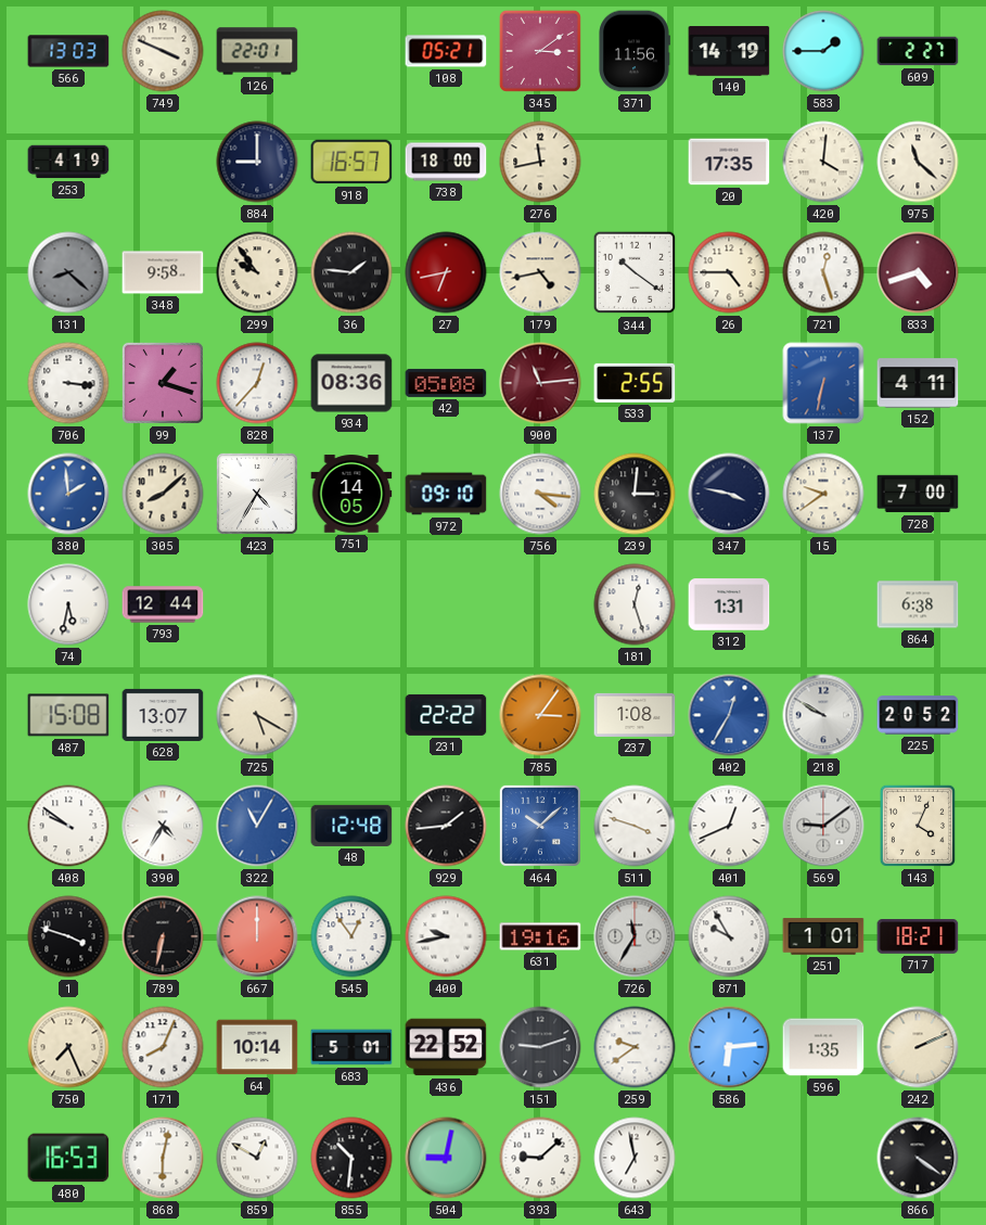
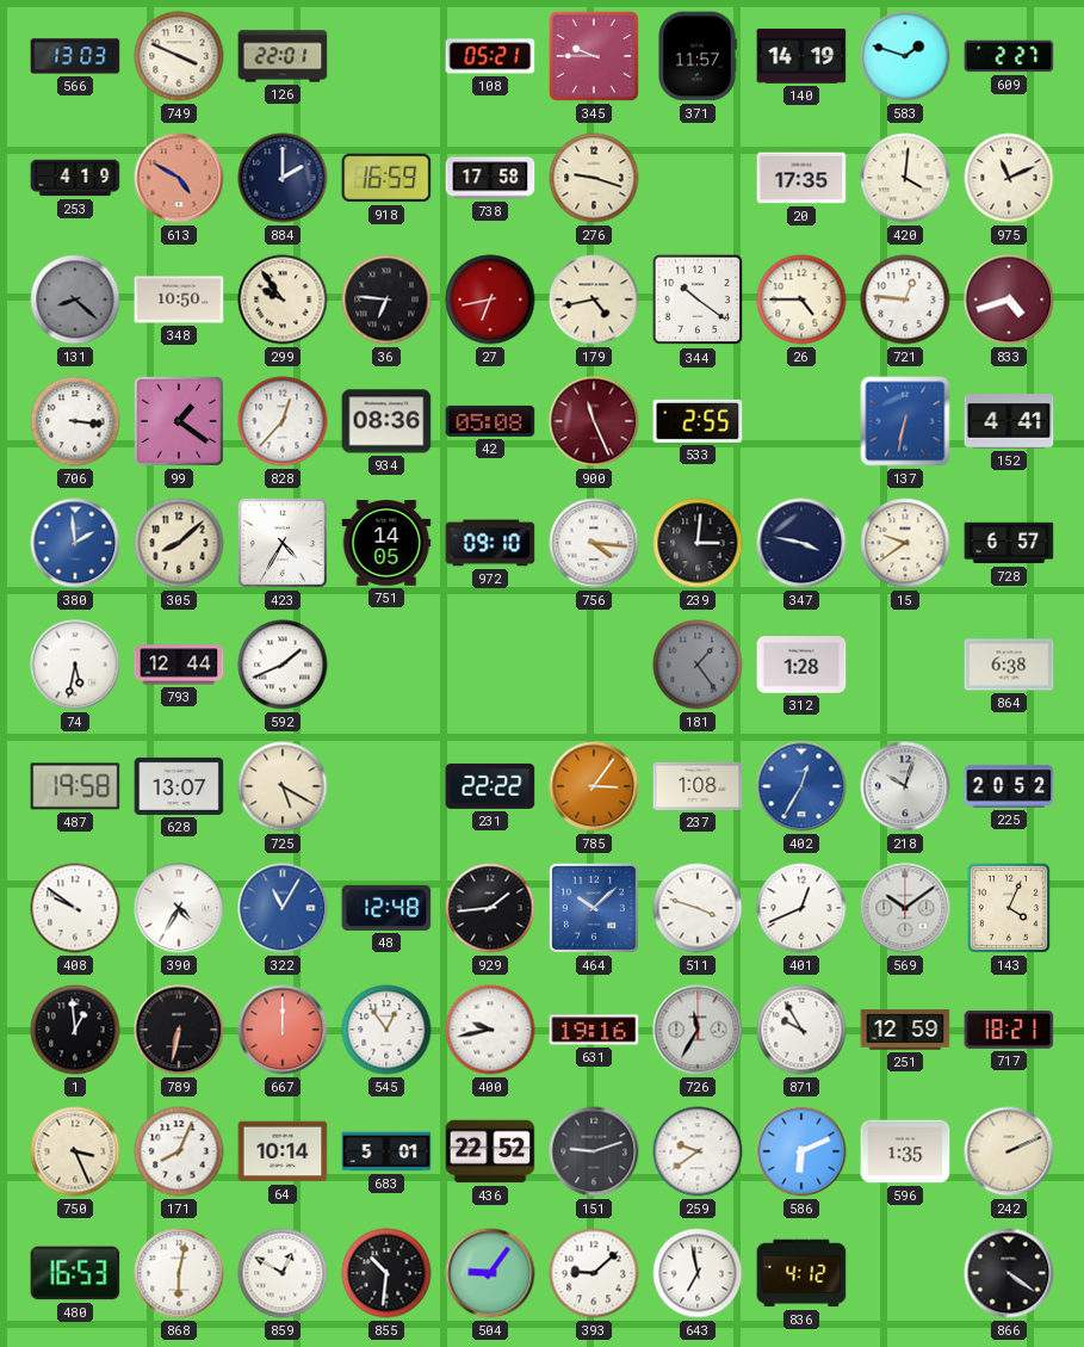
345: 3:09 -> 9:45
371: 11:56 -> 11:57
583: 1:45 -> 1:48
613: none -> 4:50
884: 9:00 -> 2:00
918: 16:57 -> 16:59
738: 18:00 -> 17:58
276: 11:43 -> 9:18
975: 11:22 -> 11:11
348: 9:58 -> 10:50
36: 1:46 -> 6:46
721: 12:27 -> 12:46
99: 1:18 -> 1:21
900: 11:14 -> 11:26
152: 4:11 -> 4:41
728: 7:00 -> 6:57
592: none -> 1:41
181: 12:27 -> 1:24
181 dial: white -> grey
312: 1:31 -> 1:28
487: 15:08 -> 19:58
218: 9:50 -> 10:03
569: 9:09 -> 10:09
1: 3:48 -> 12:59
251: 1:01 -> 12:59
750: 7:26 -> 3:26
586: 6:14 -> 6:11
504: 9:02 -> 9:06
836: none -> 4:12
